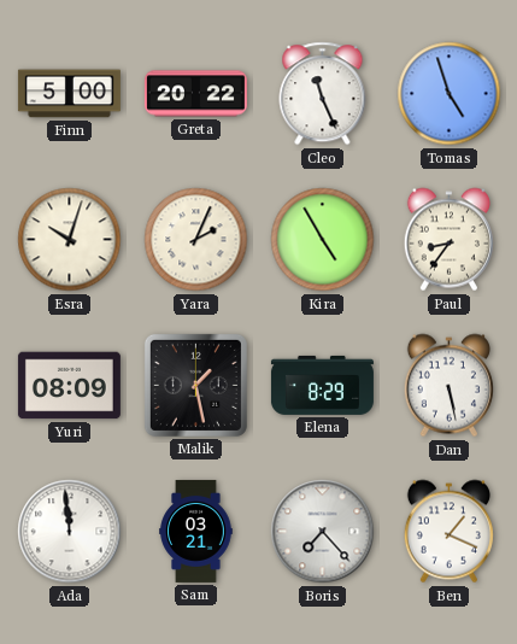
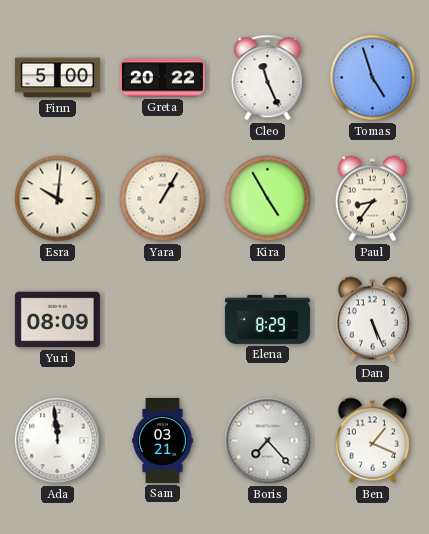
Esra: 10:03 -> 10:01
Yara: 2:04 -> 1:05
Malik: 1:28 -> none
Dan: 5:28 -> 5:26
